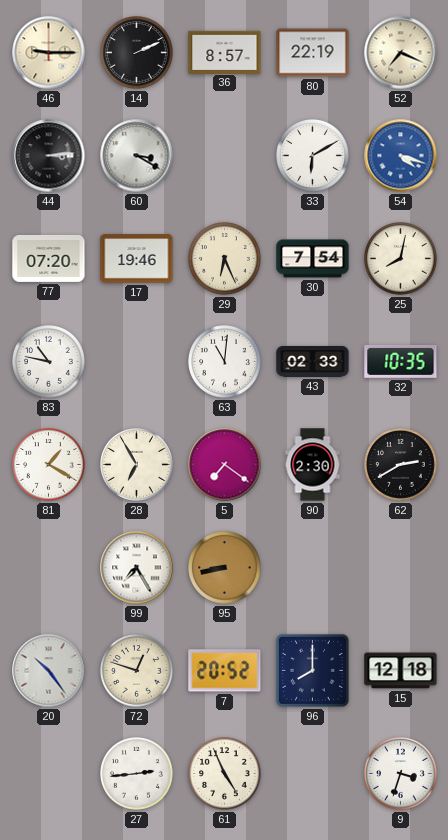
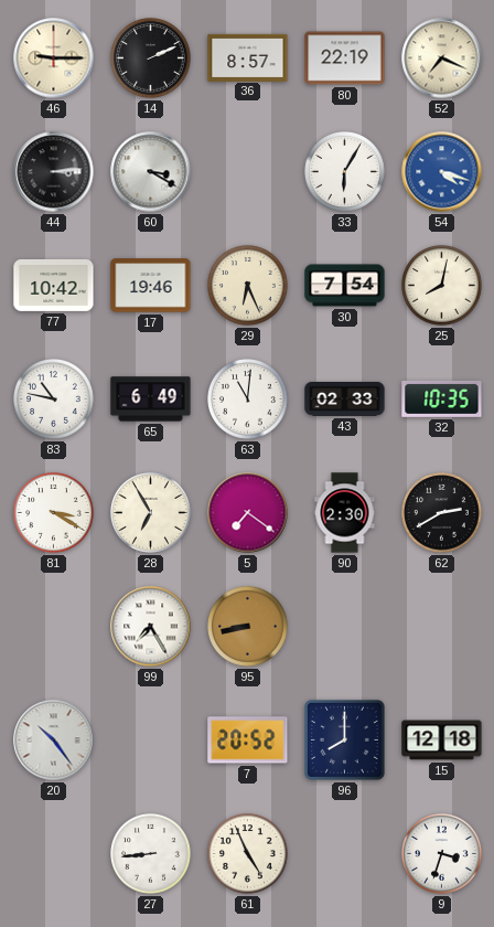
33: 6:10 -> 6:05
77: 07:20 -> 10:42
65: none -> 6:49
81: 1:20 -> 3:20
72: 12:48 -> none
27: 2:44 -> 8:44
